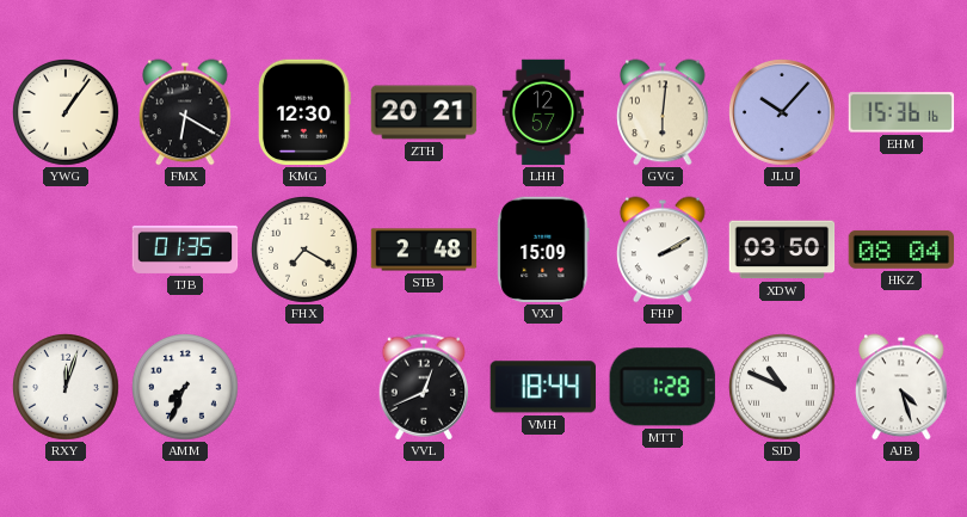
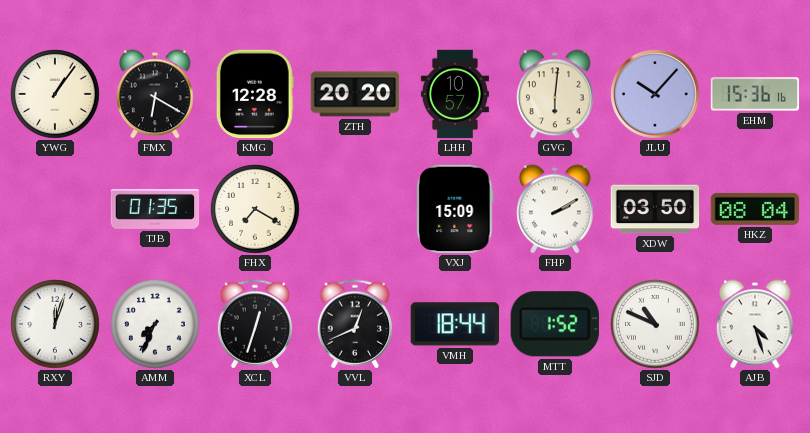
KMG: 12:30 -> 12:28
ZTH: 20:21 -> 20:20
LHH: 12:57 -> 10:57
STB: 2:48 -> none
XCL: none -> 12:33
MTT: 1:28 -> 1:52
